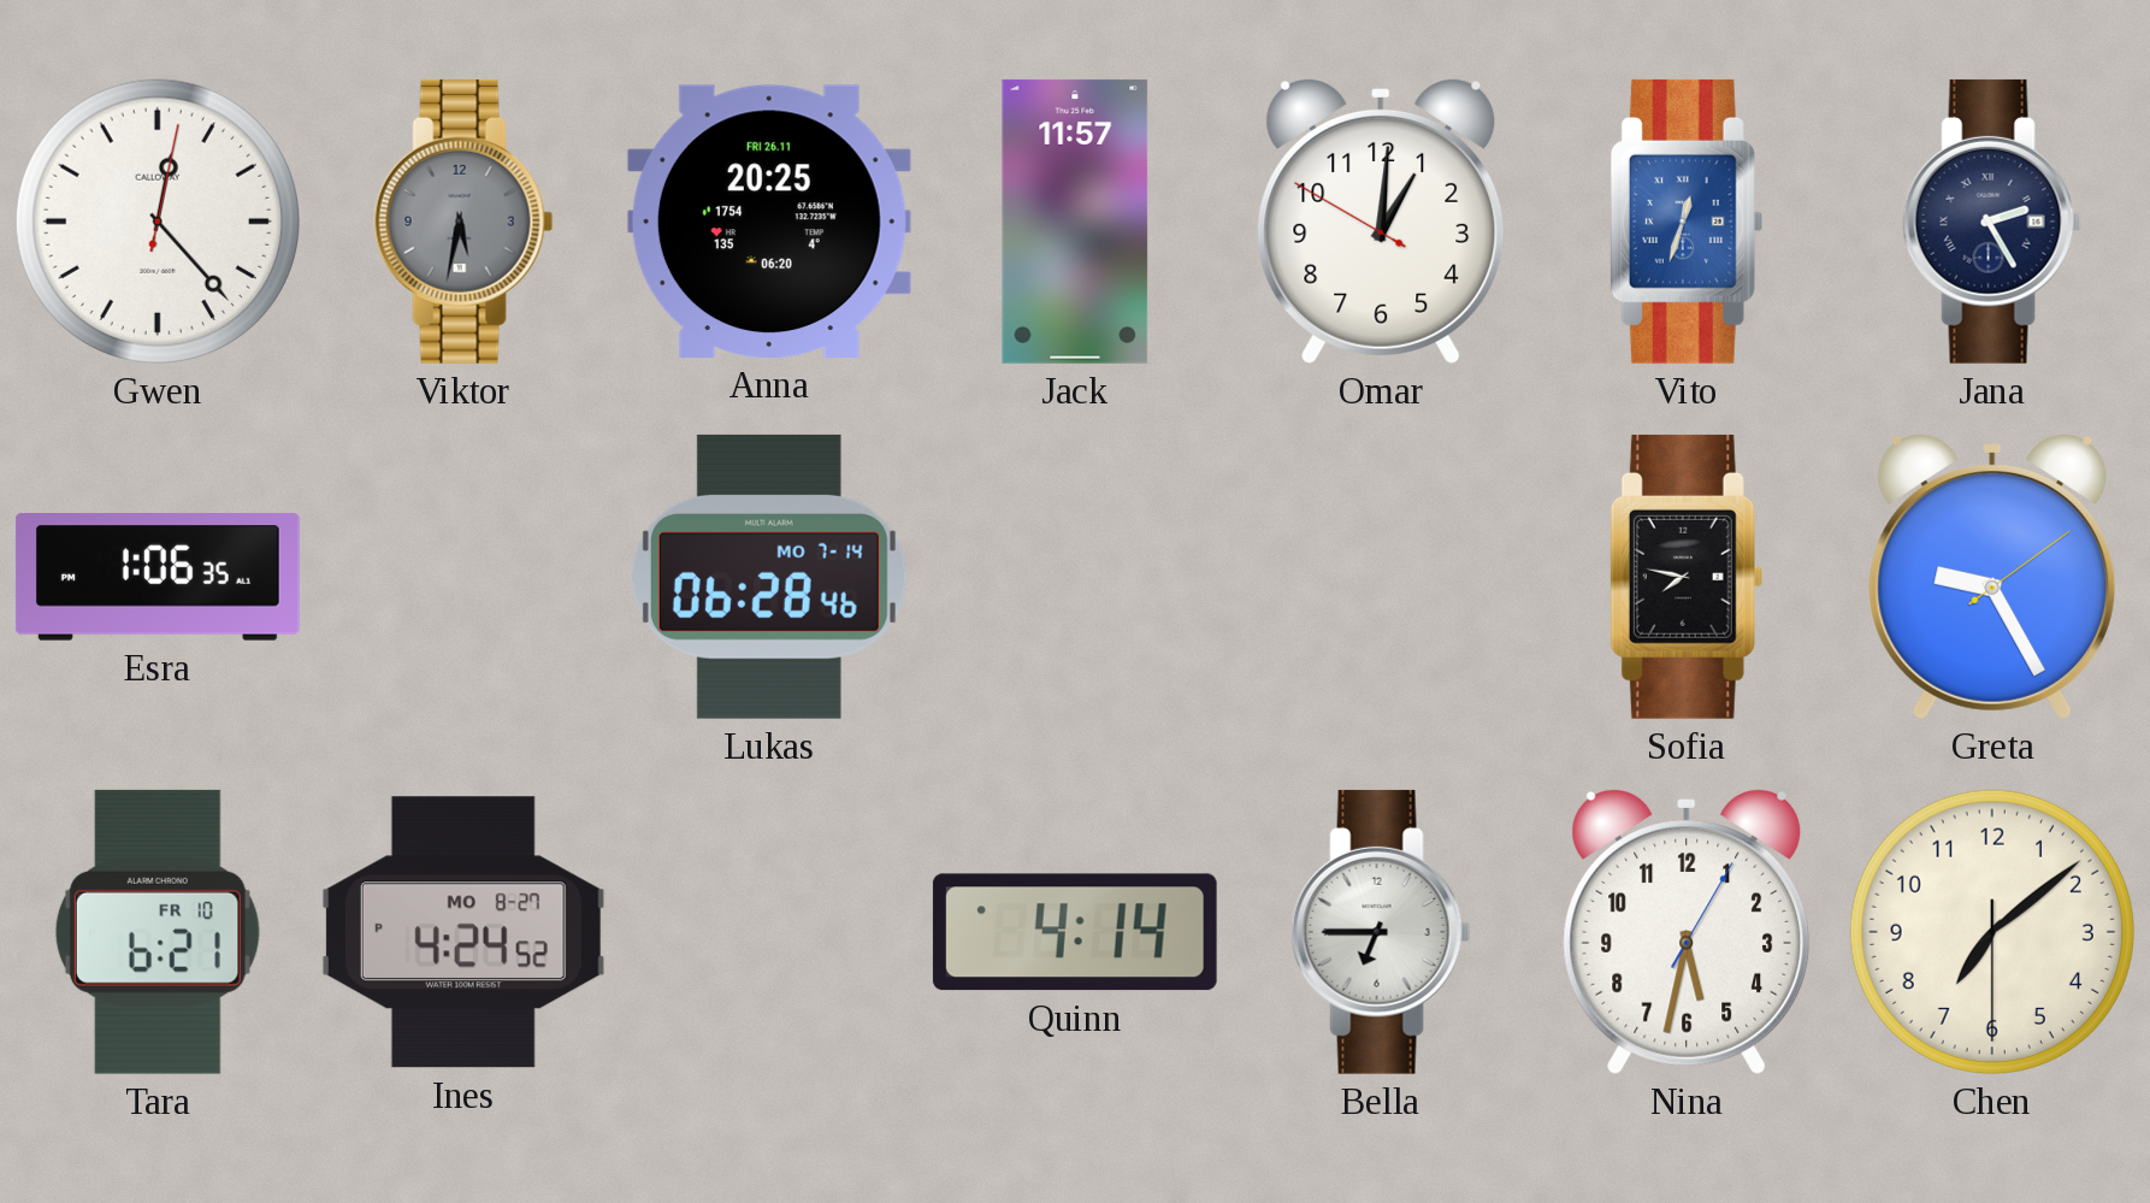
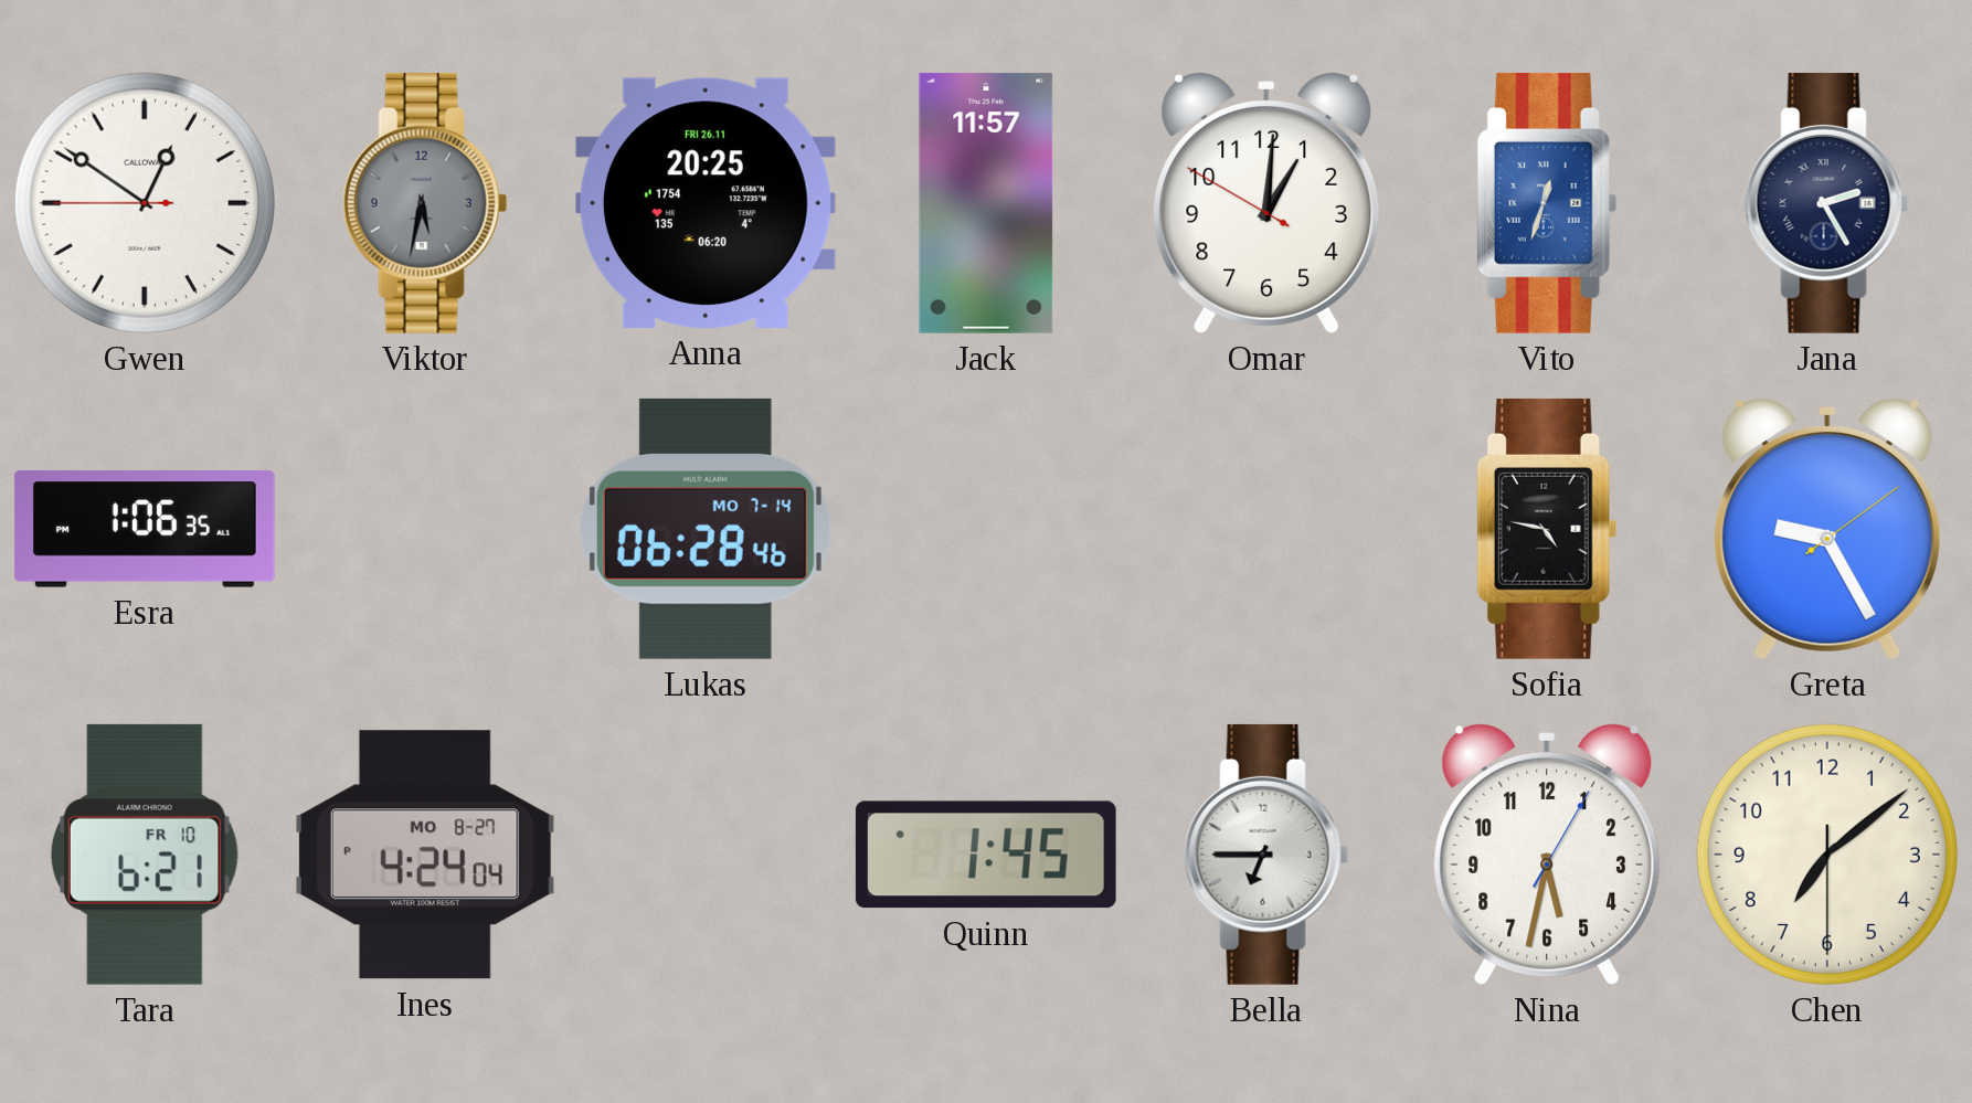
Gwen: 12:23 -> 12:50
Sofia: 7:47 -> 4:47
Ines: 4:24:52 PM -> 4:24:04 PM
Quinn: 4:14 -> 1:45
